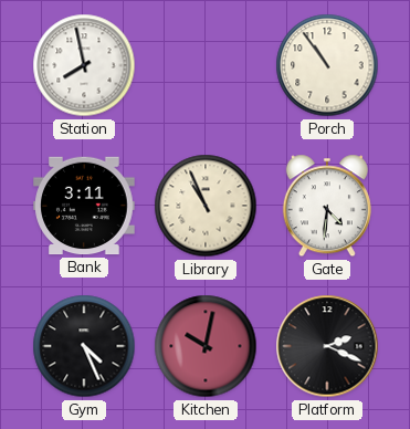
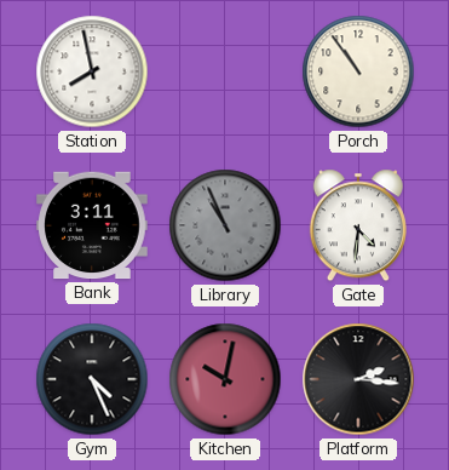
Library dial: cream -> grey
Platform: 2:19 -> 2:16
